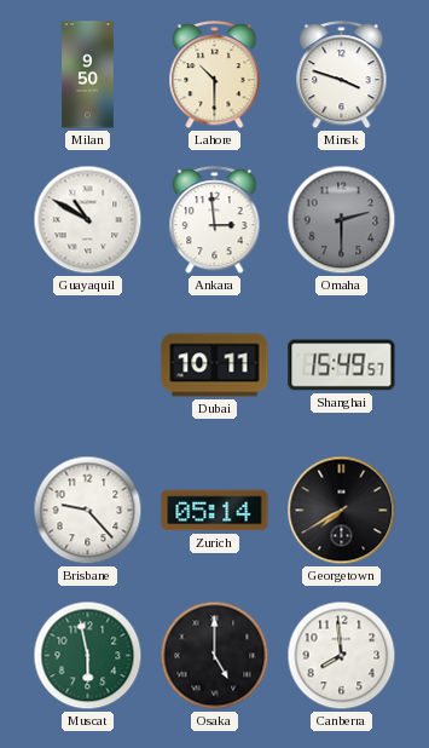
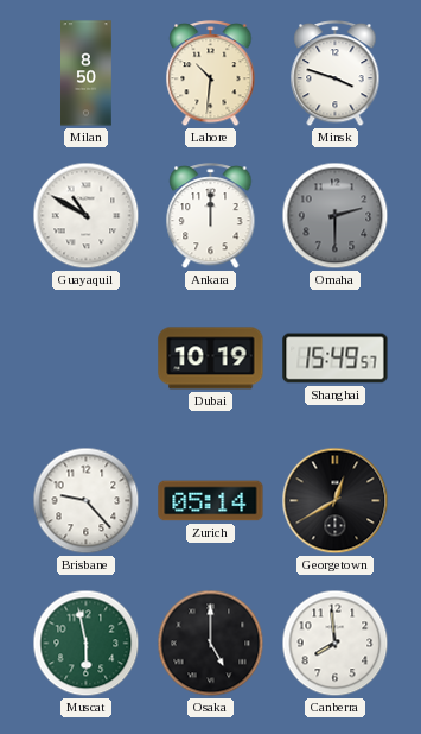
Milan: 9:50 -> 8:50
Lahore: 10:30 -> 10:31
Ankara: 2:59 -> 12:00
Dubai: 10:11 -> 10:19
Georgetown: 7:40 -> 12:40
